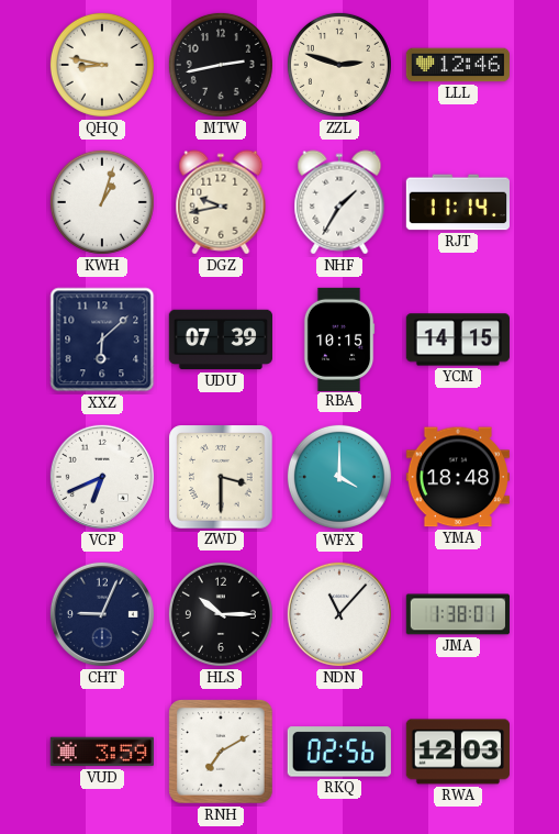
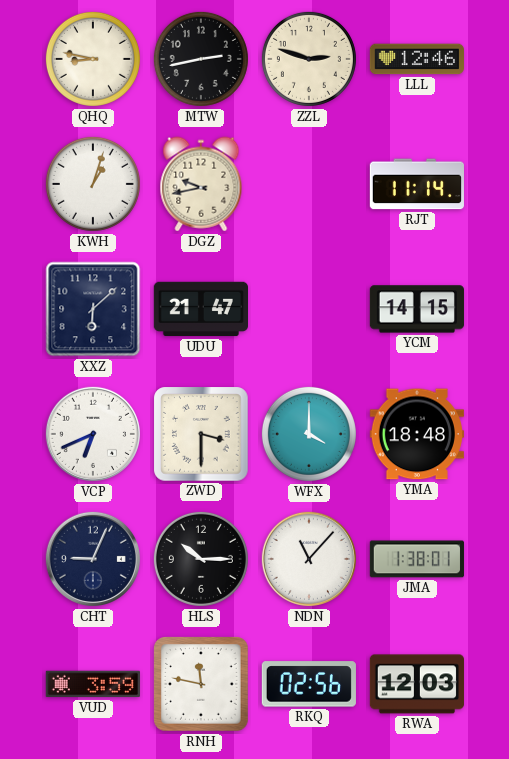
NHF: 1:35 -> none
UDU: 07:39 -> 21:47
RBA: 10:15 -> none
RNH: 7:10 -> 11:47
